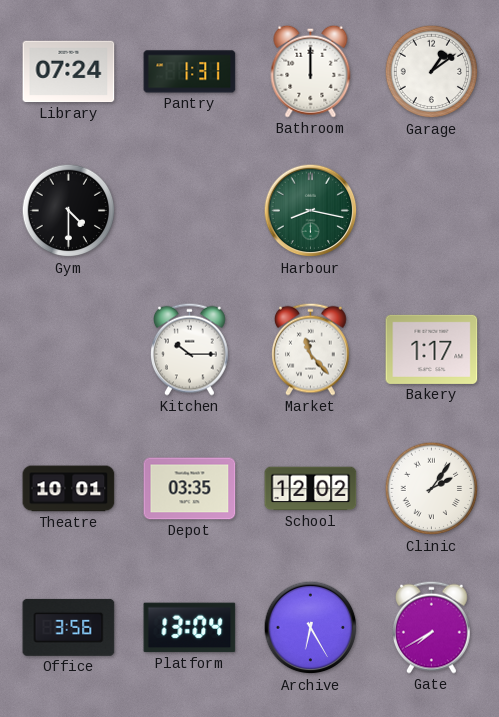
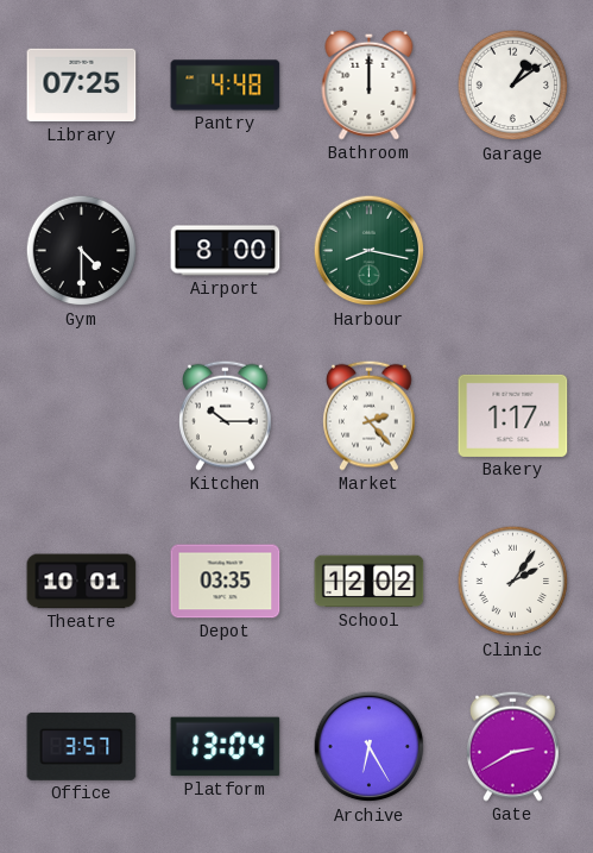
Library: 07:24 -> 07:25
Pantry: 1:31 -> 4:48
Airport: none -> 8:00
Market: 11:23 -> 2:23
Office: 3:56 -> 3:57
Gate: 7:40 -> 2:40
